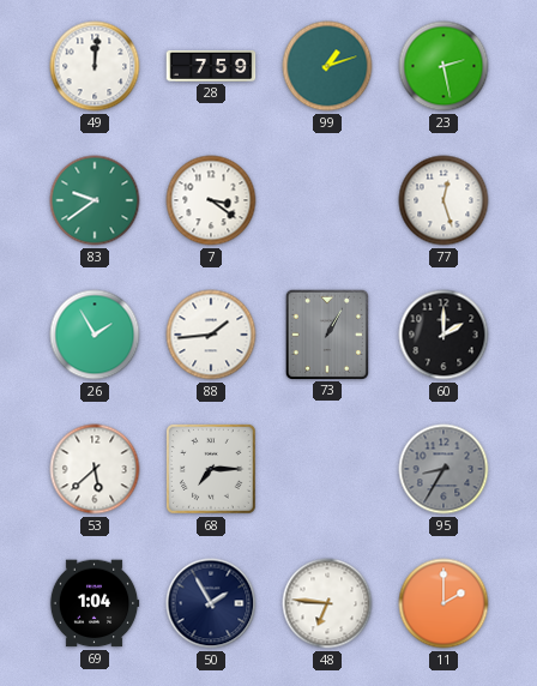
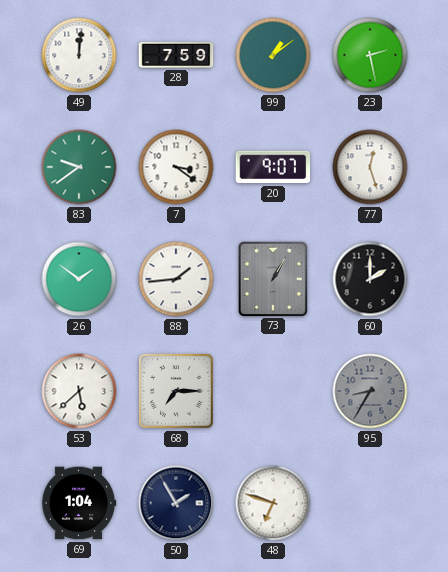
99: 1:12 -> 1:09
20: none -> 9:07
26: 1:55 -> 1:51
48: 6:46 -> 6:48
11: 2:00 -> none
